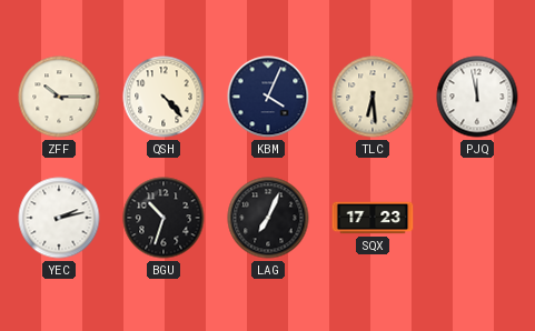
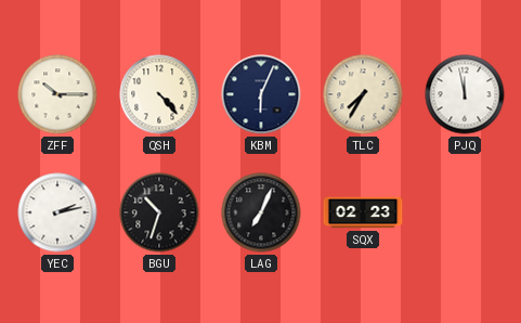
KBM: 4:04 -> 6:04
TLC: 6:29 -> 7:35
SQX: 17:23 -> 02:23
